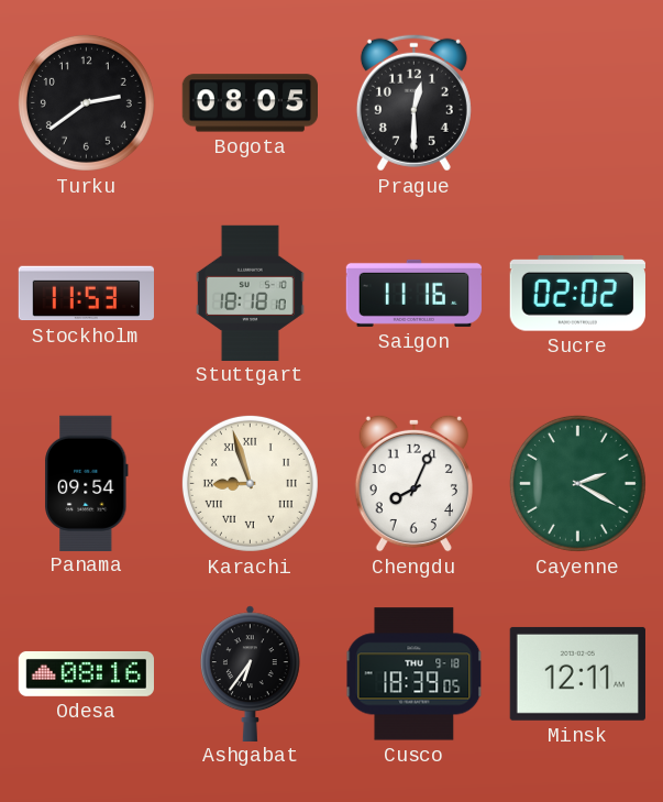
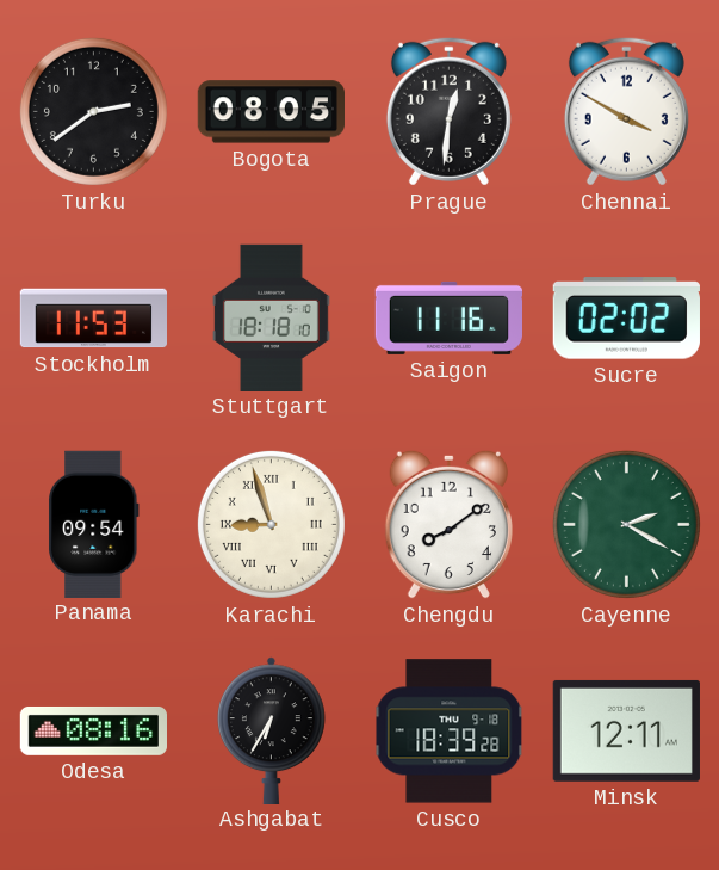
Prague: 12:30 -> 12:31
Chennai: none -> 3:50
Chengdu: 8:04 -> 8:09
Ashgabat: 6:36 -> 6:35
Cusco: 18:39:05 -> 18:39:28
